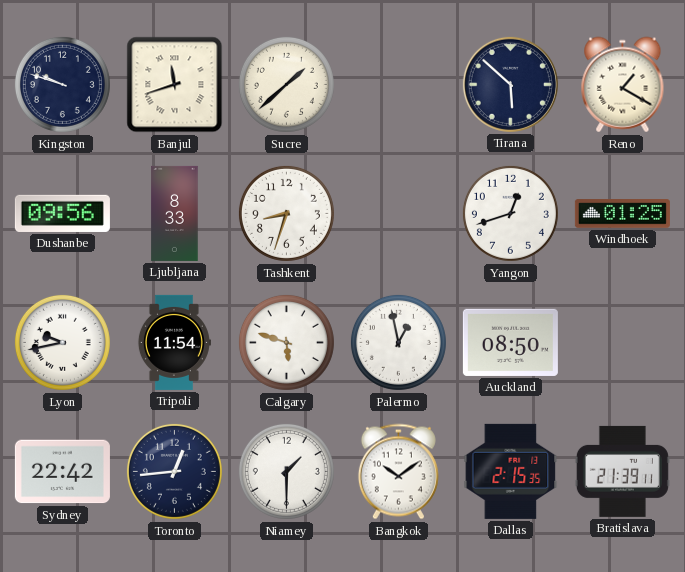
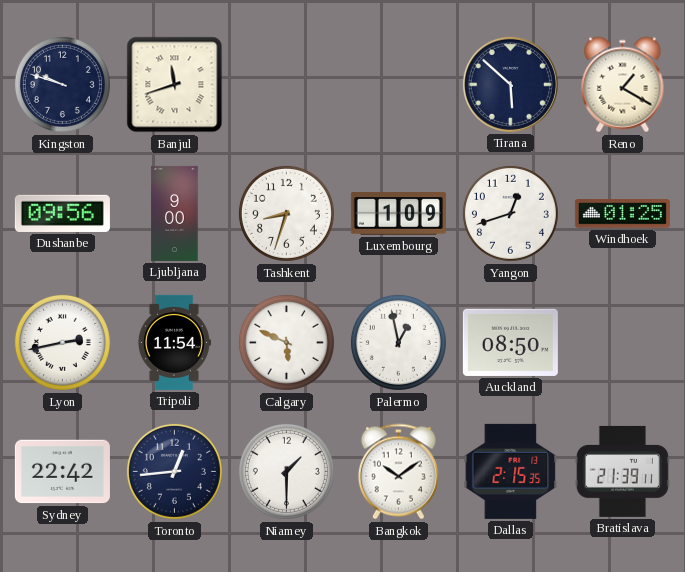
Sucre: 1:38 -> none
Ljubljana: 8:33 -> 9:00
Luxembourg: none -> 1:09
Lyon: 9:43 -> 2:43
Calgary: 5:48 -> 5:49
